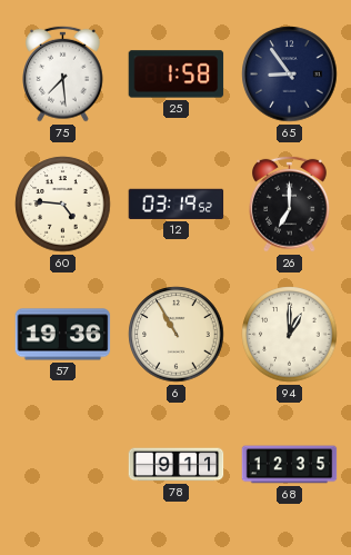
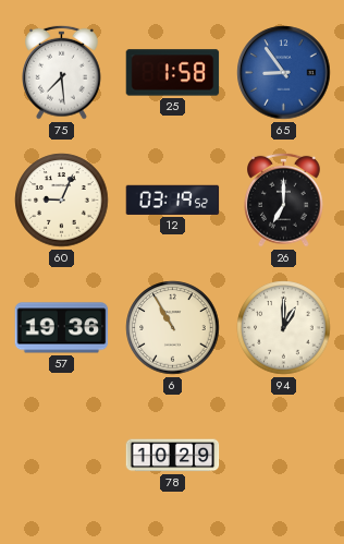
65 dial: navy -> blue
60: 4:46 -> 9:04
78: 9:11 -> 10:29
68: 12:35 -> none
